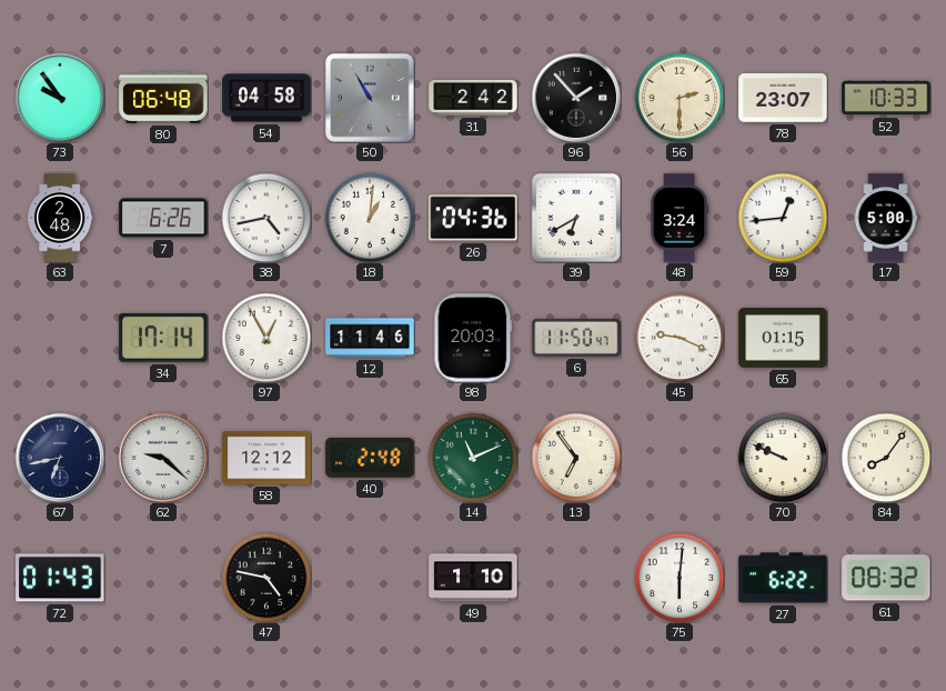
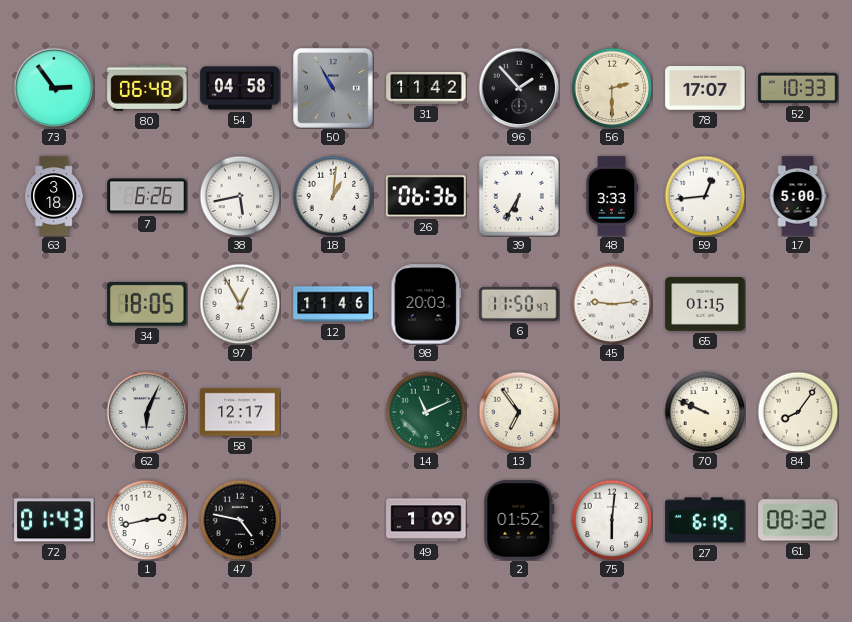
73: 9:54 -> 2:54
31: 2:42 -> 11:42
78: 23:07 -> 17:07
63: 2:48 -> 3:18
38: 4:43 -> 5:43
26: 04:36 -> 06:36
39: 6:40 -> 6:35
48: 3:24 -> 3:33
34: 17:14 -> 18:05
45: 9:19 -> 9:14
67: 6:43 -> none
62: 9:22 -> 6:04
58: 12:12 -> 12:17
40: 2:48 -> none
1: none -> 2:43
49: 1:10 -> 1:09
2: none -> 01:52
27: 6:22 -> 6:19
